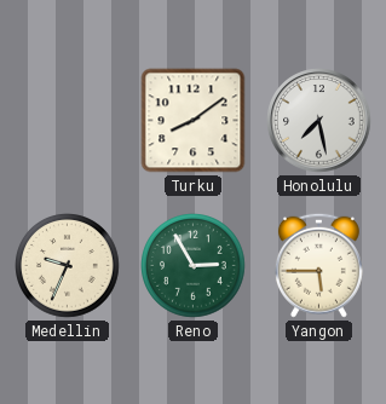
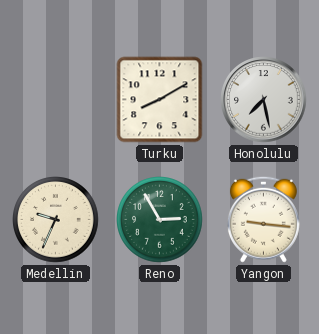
Turku: 8:09 -> 8:10
Yangon: 5:45 -> 9:16
